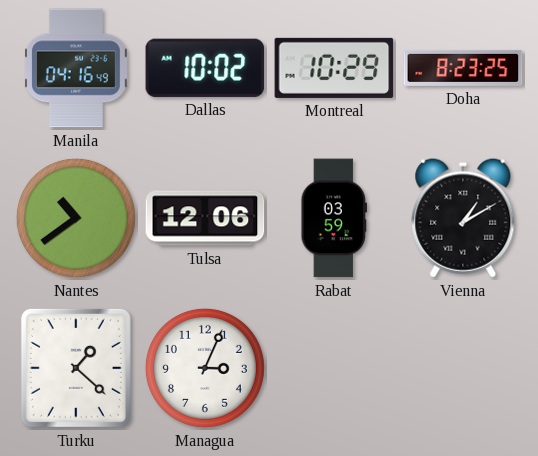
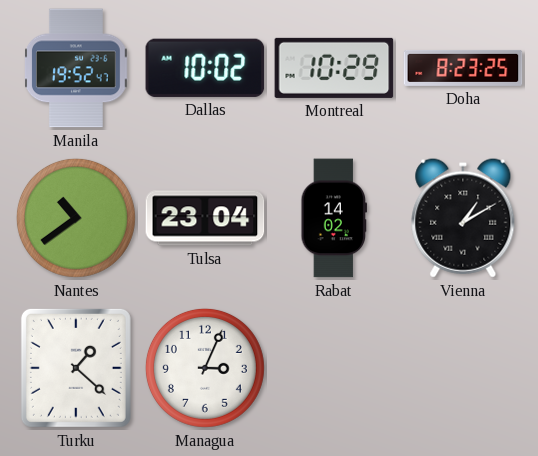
Manila: 04:16 -> 19:52
Tulsa: 12:06 -> 23:04
Rabat: 03:59 -> 14:02
